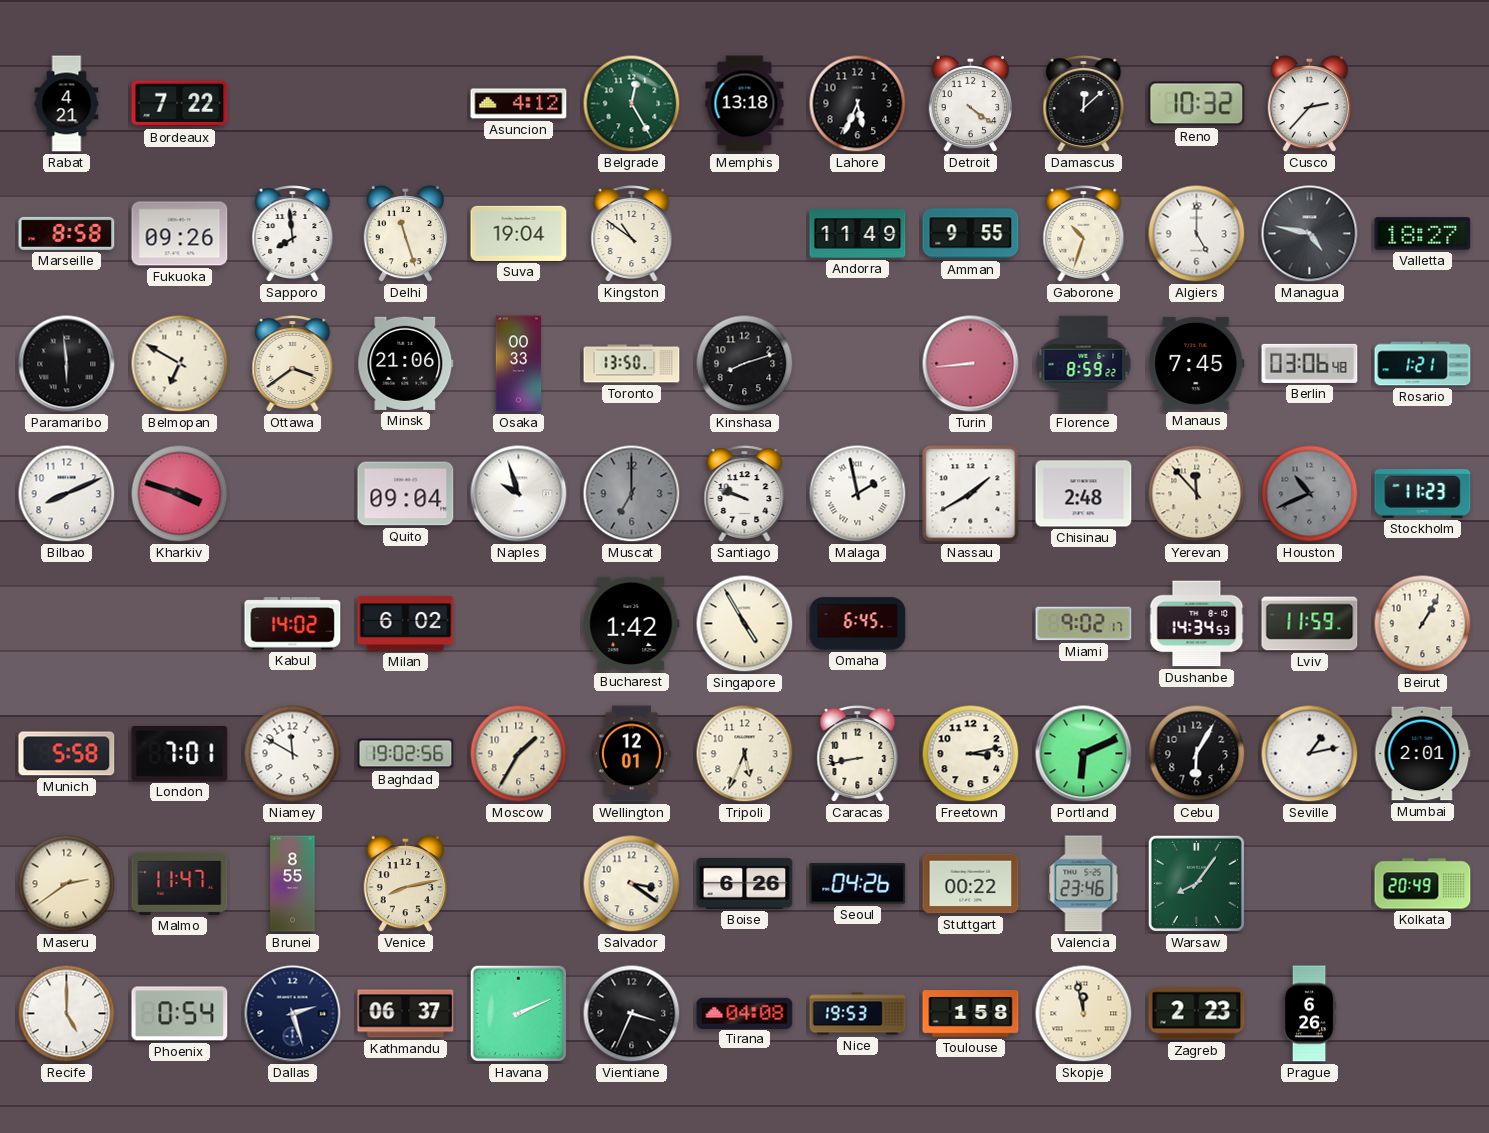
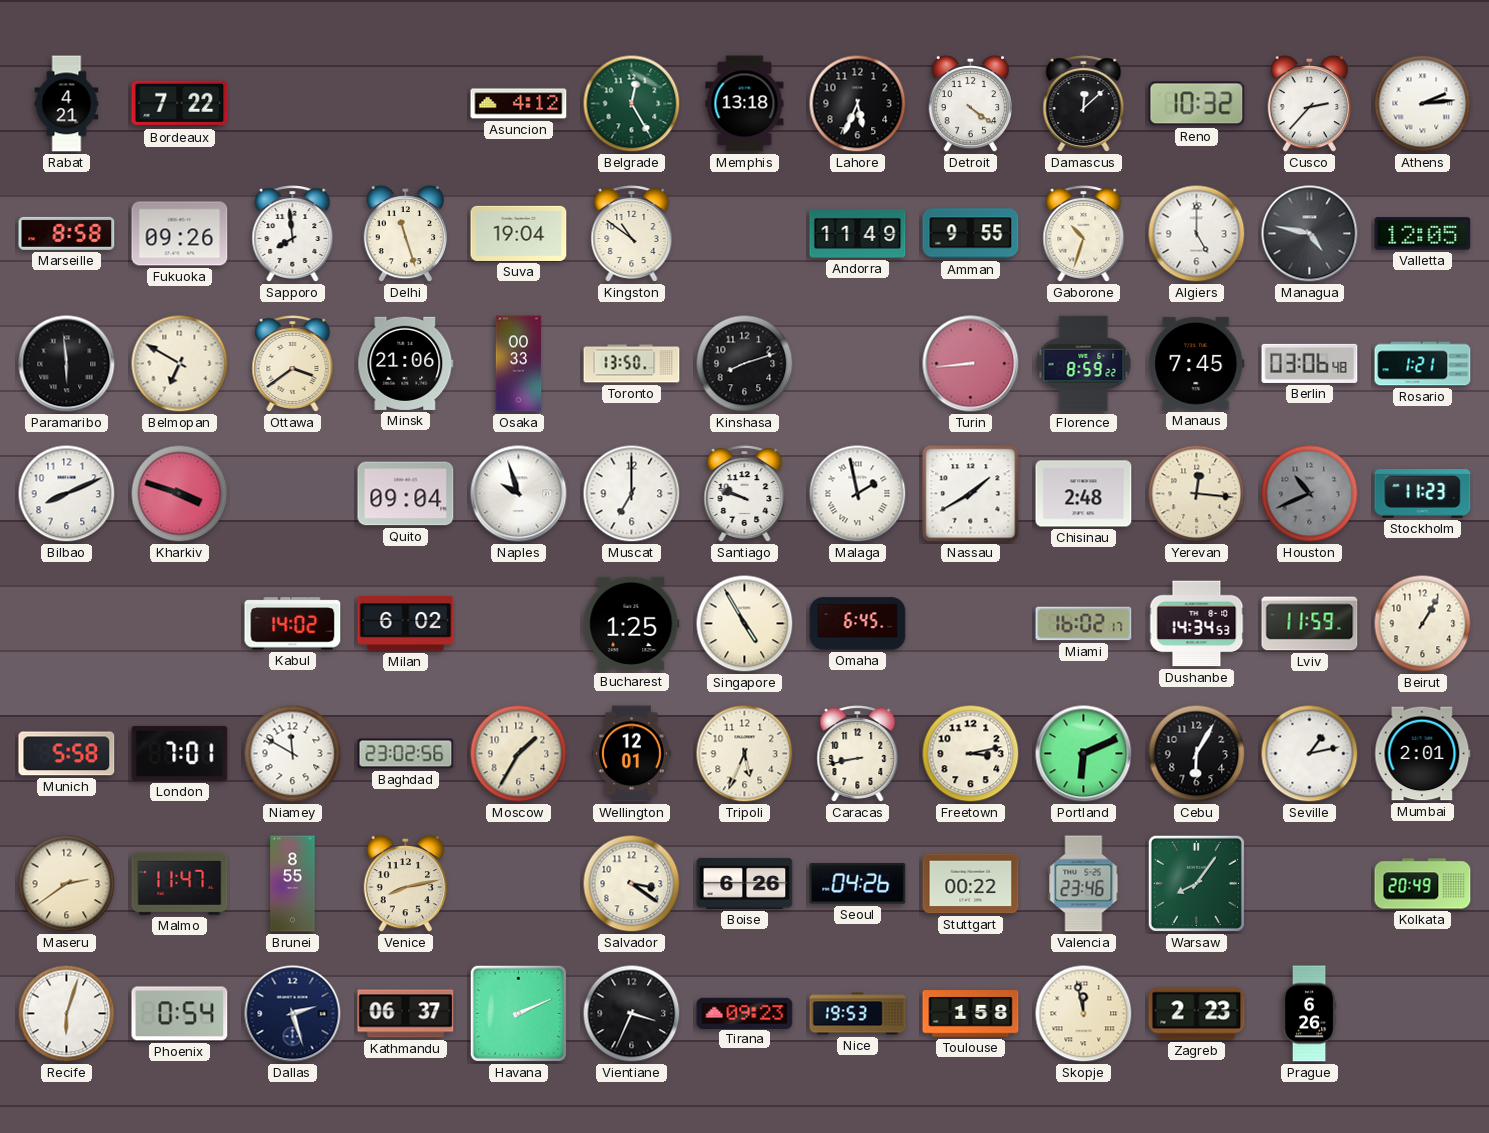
Athens: none -> 2:14
Valletta: 18:27 -> 12:05
Muscat dial: grey -> white
Yerevan: 11:53 -> 12:16
Bucharest: 1:42 -> 1:25
Miami: 9:02 -> 16:02
Baghdad: 19:02 -> 23:02
Recife: 5:00 -> 6:03
Tirana: 04:08 -> 09:23
